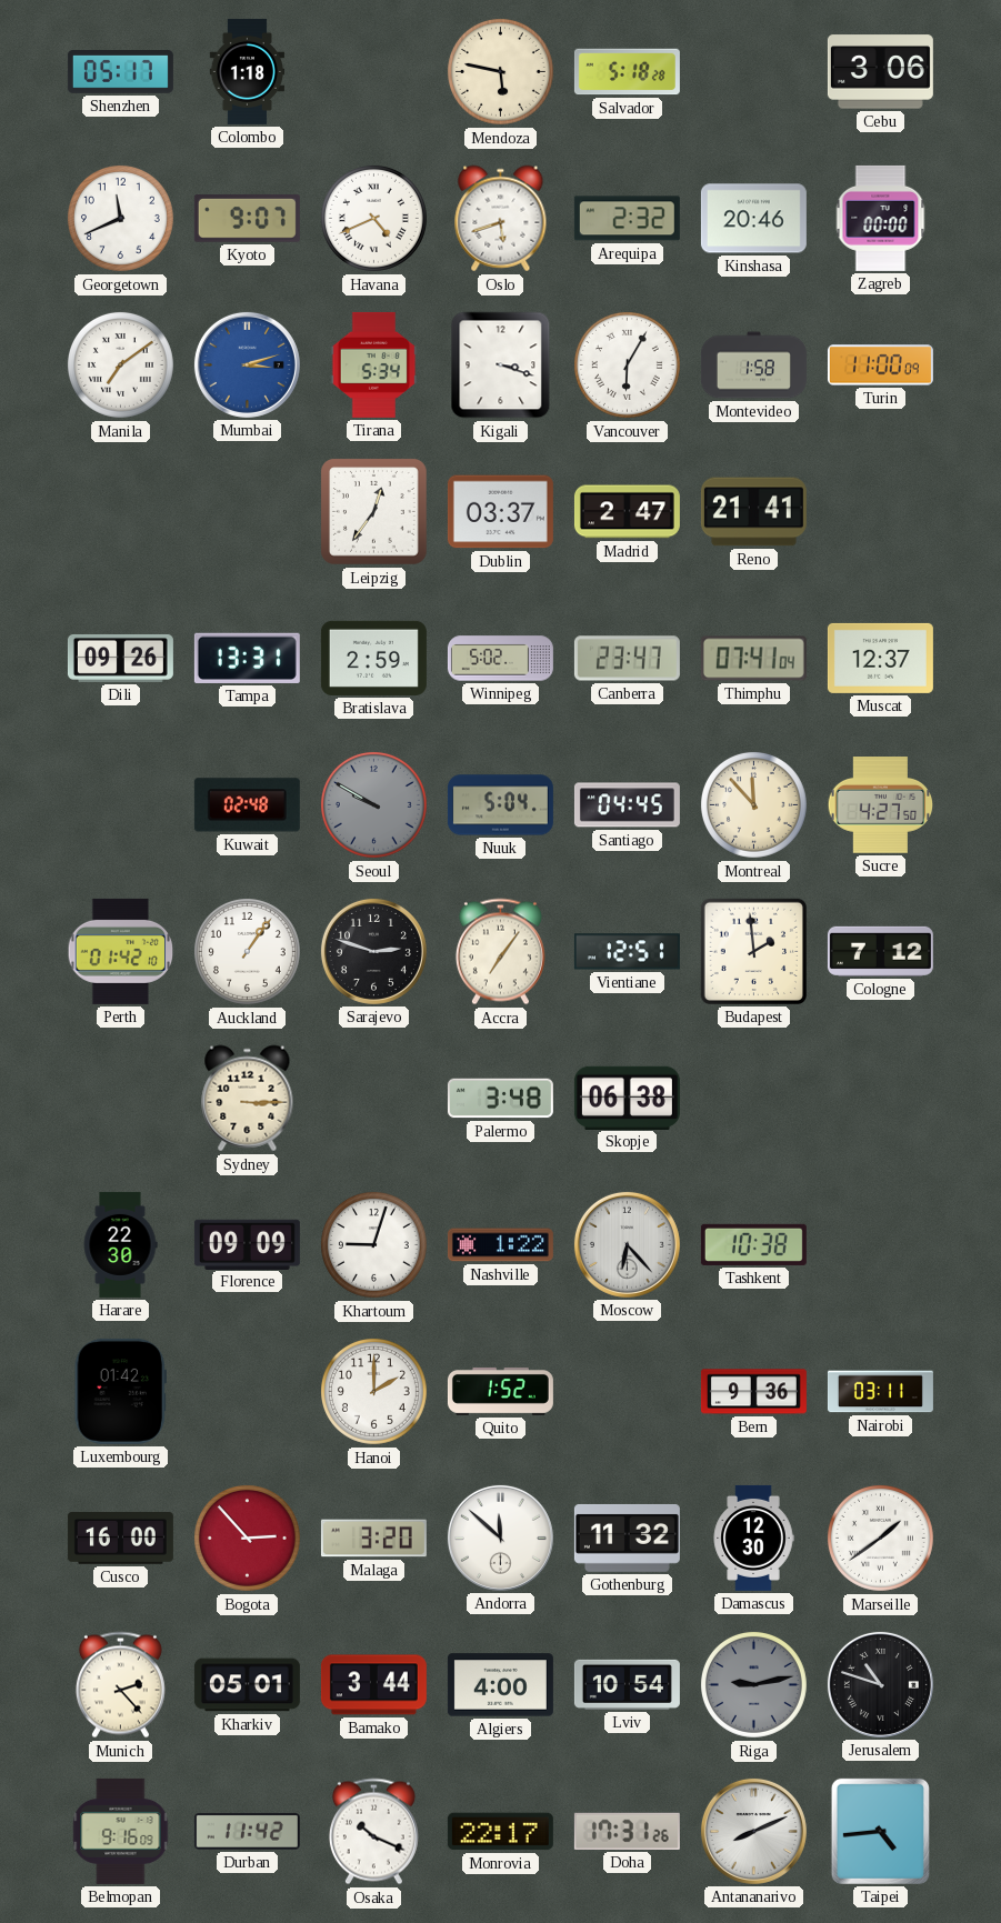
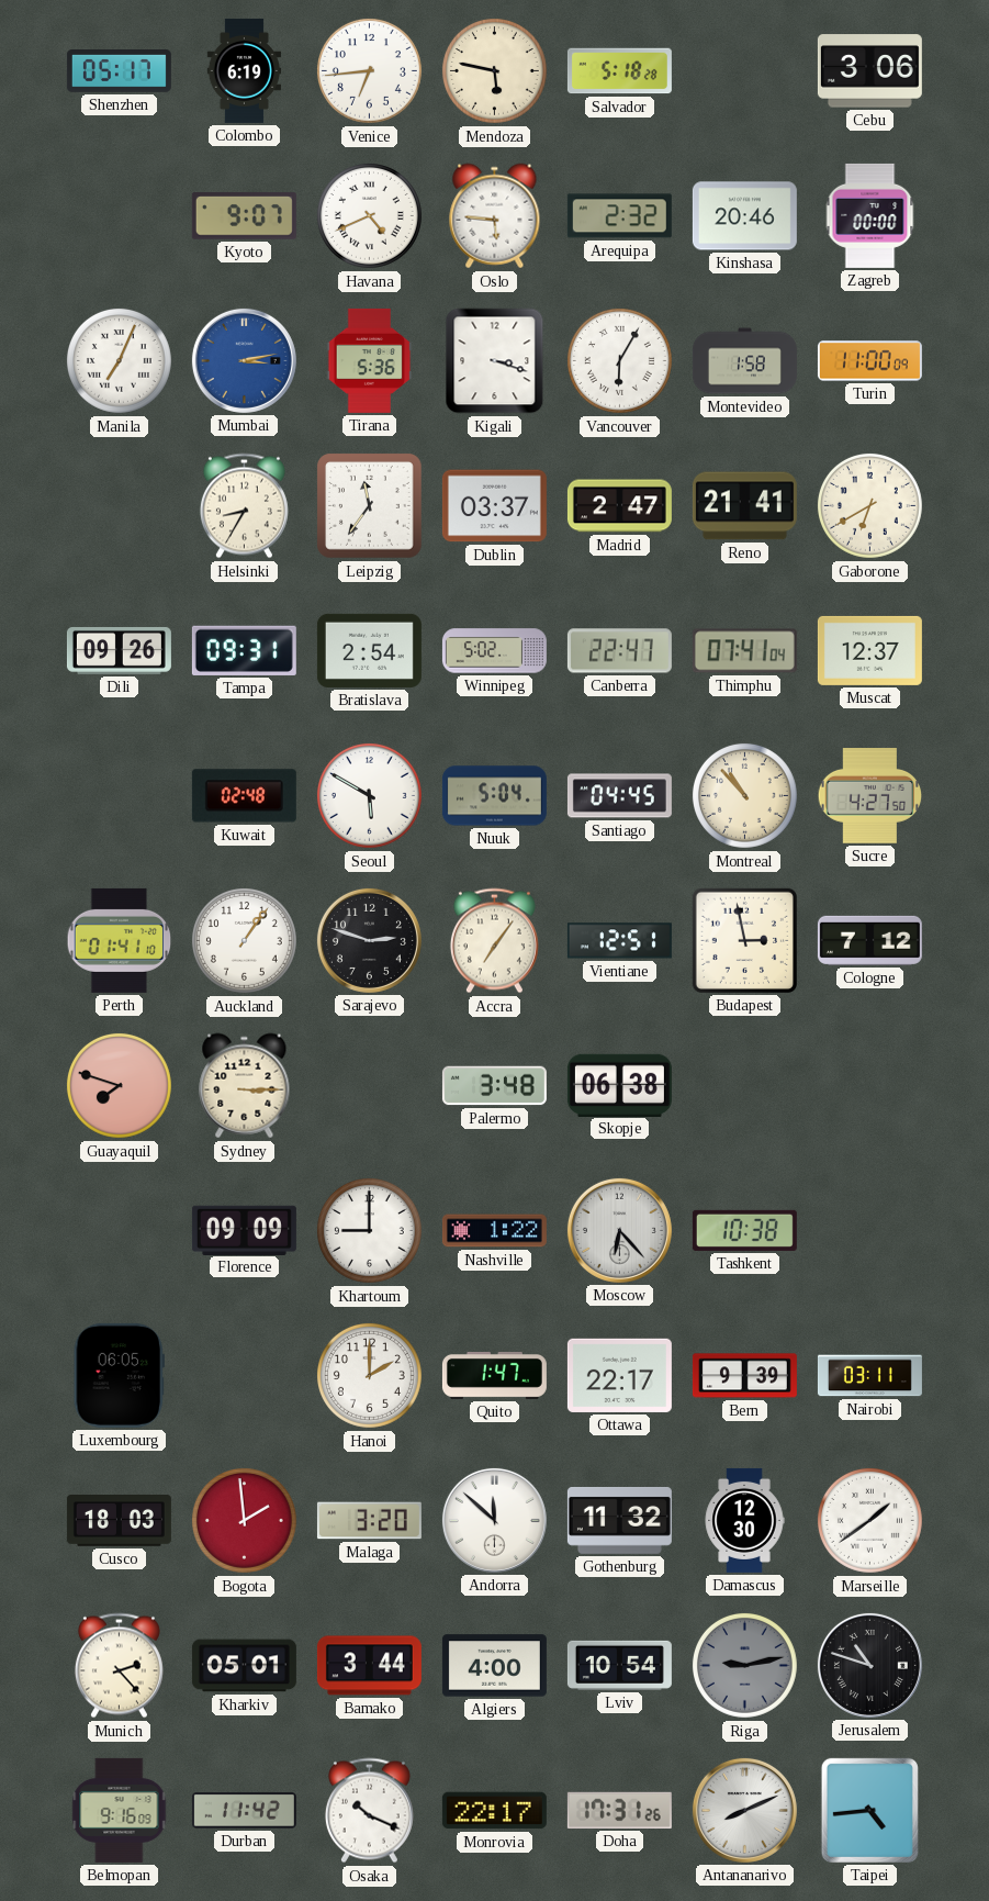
Colombo: 1:18 -> 6:19
Venice: none -> 6:44
Georgetown: 11:41 -> none
Oslo: 5:42 -> 5:46
Manila: 7:09 -> 7:04
Mumbai: 3:12 -> 3:13
Tirana: 5:34 -> 5:36
Helsinki: none -> 8:35
Leipzig: 12:36 -> 11:36
Gaborone: none -> 6:40
Tampa: 13:31 -> 09:31
Bratislava: 2:59 -> 2:54
Canberra: 23:47 -> 22:47
Seoul: 9:50 -> 5:50
Seoul dial: grey -> white
Montreal: 11:53 -> 10:53
Perth: 01:42 -> 01:41
Budapest: 1:59 -> 2:58
Guayaquil: none -> 7:48
Harare: 22:30 -> none
Khartoum: 9:03 -> 9:00
Luxembourg: 01:42 -> 06:05
Quito: 1:52 -> 1:47
Ottawa: none -> 22:17
Bern: 9:36 -> 9:39
Cusco: 16:00 -> 18:03
Bogota: 2:53 -> 1:59
